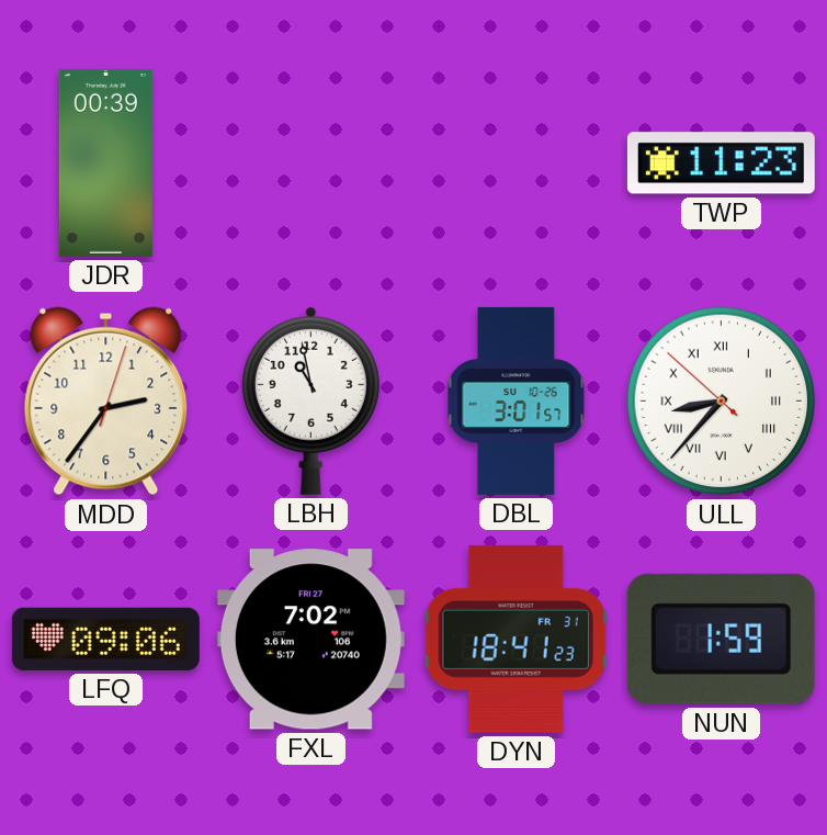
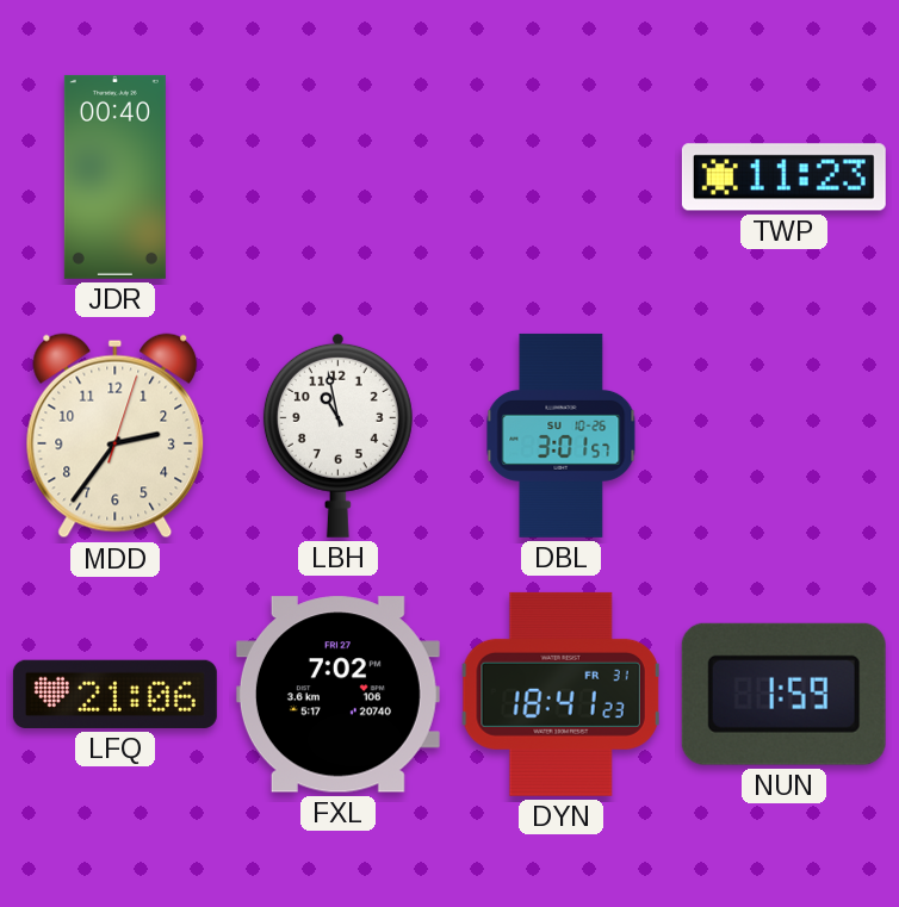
JDR: 00:39 -> 00:40
ULL: 8:36 -> none
LFQ: 09:06 -> 21:06
